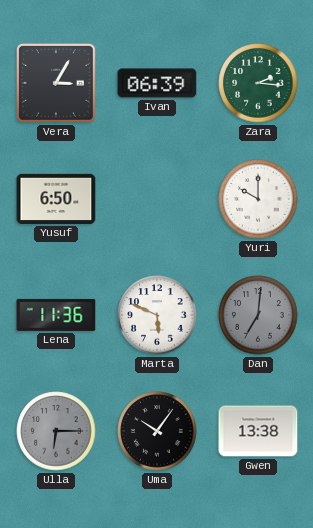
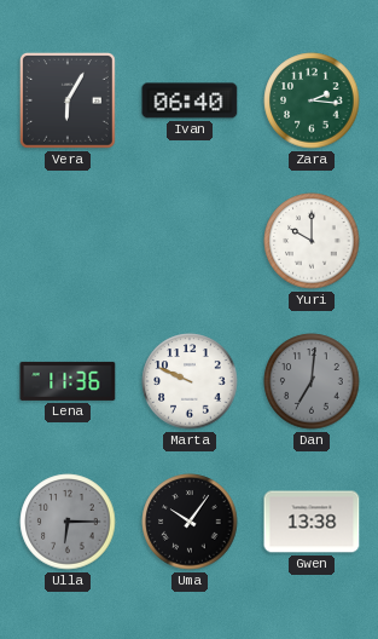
Vera: 3:05 -> 6:05
Ivan: 06:39 -> 06:40
Yusuf: 6:50 -> none
Marta: 5:49 -> 9:49
